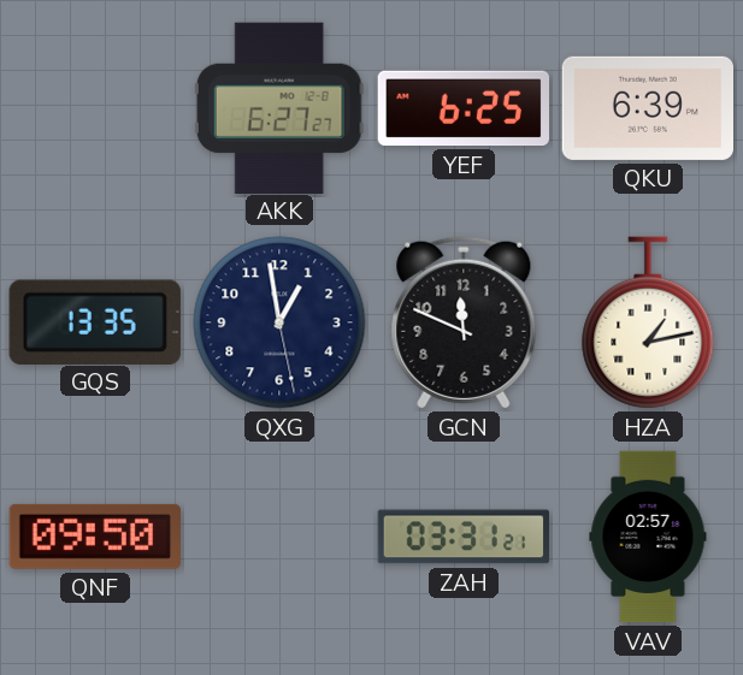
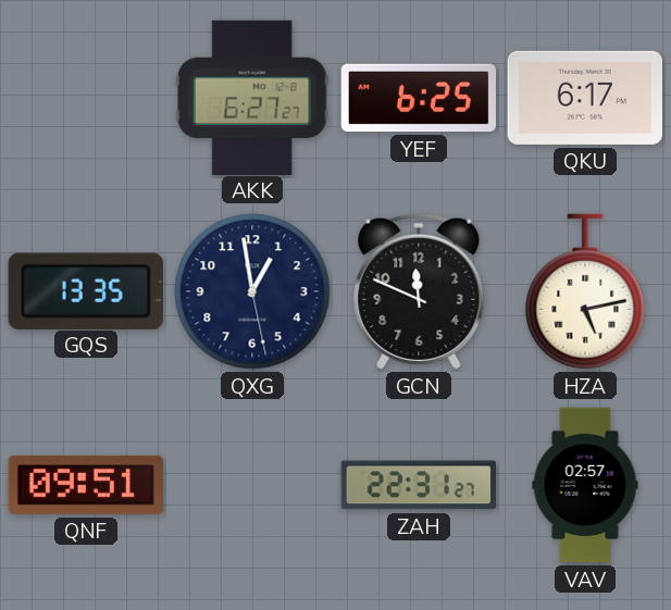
QKU: 6:39 -> 6:17
HZA: 1:13 -> 5:13
QNF: 09:50 -> 09:51
ZAH: 03:31 -> 22:31
